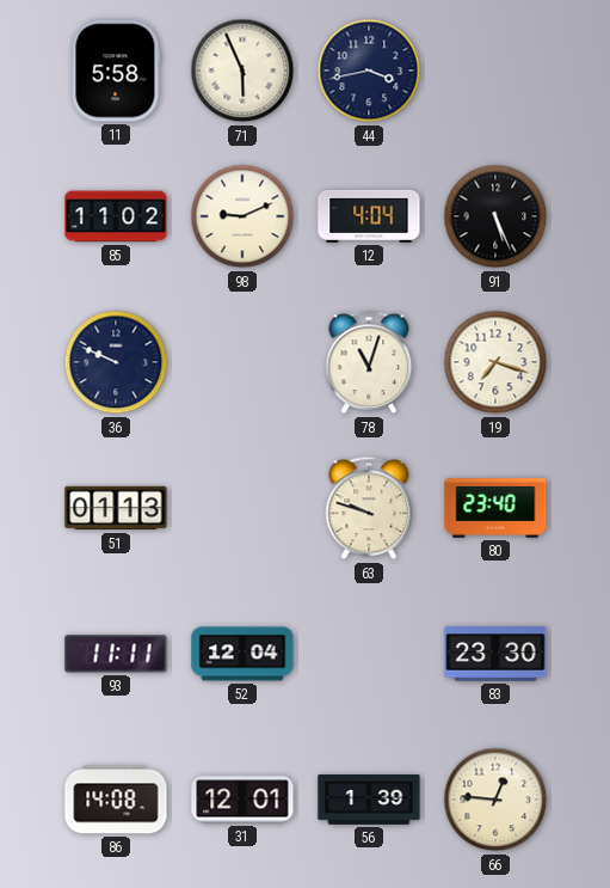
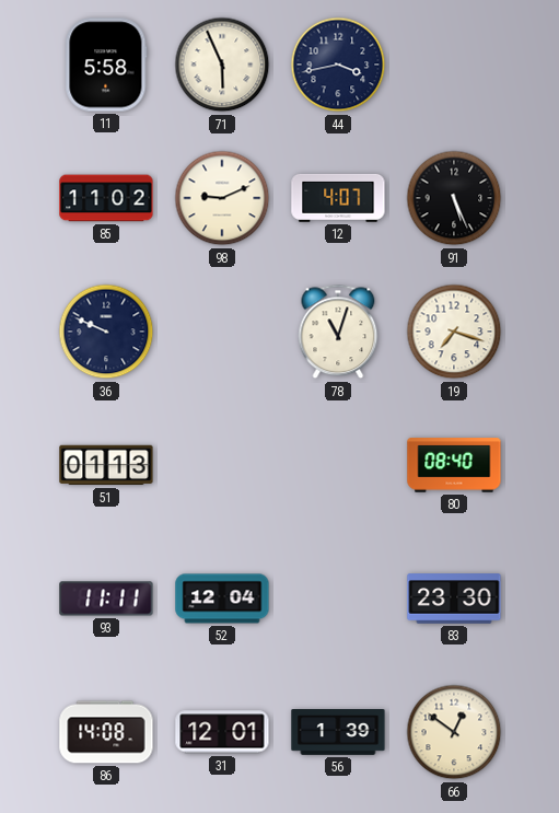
12: 4:04 -> 4:07
63: 9:48 -> none
80: 23:40 -> 08:40
66: 12:46 -> 12:51
